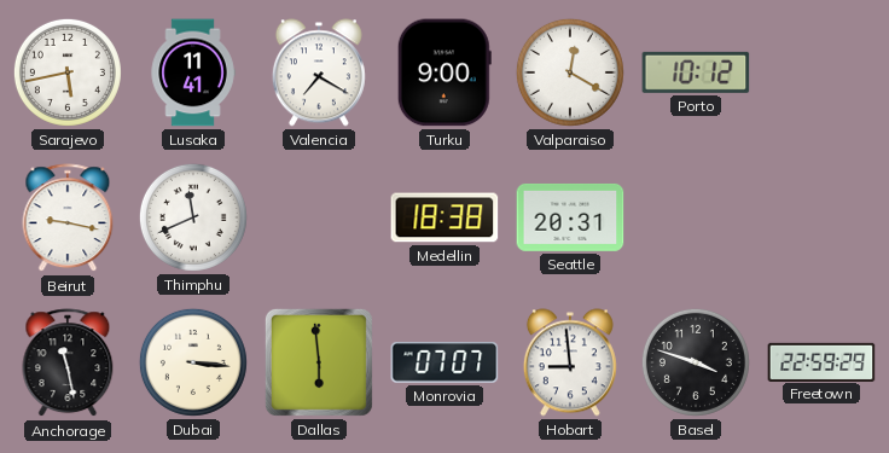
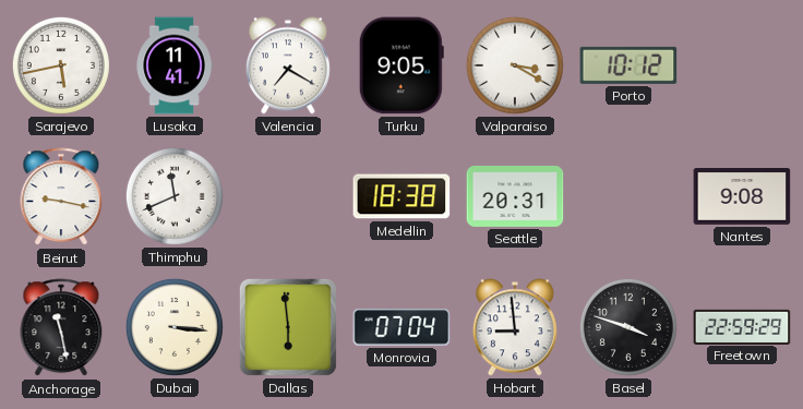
Turku: 9:00 -> 9:05
Valparaiso: 12:20 -> 3:20
Nantes: none -> 9:08
Monrovia: 07:07 -> 07:04
